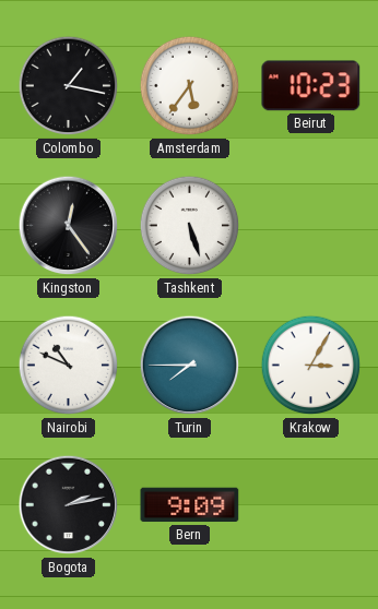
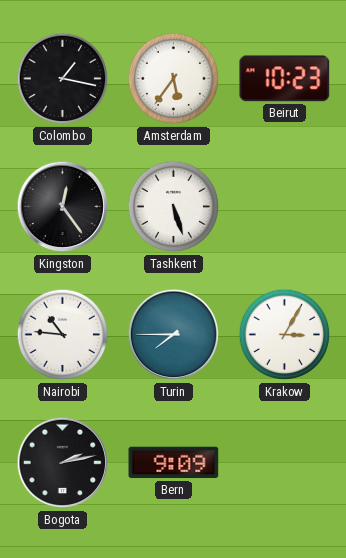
Nairobi: 10:49 -> 10:46
